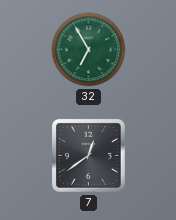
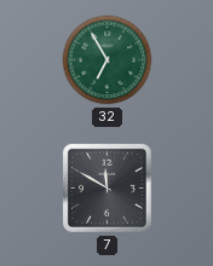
7: 12:39 -> 11:50
